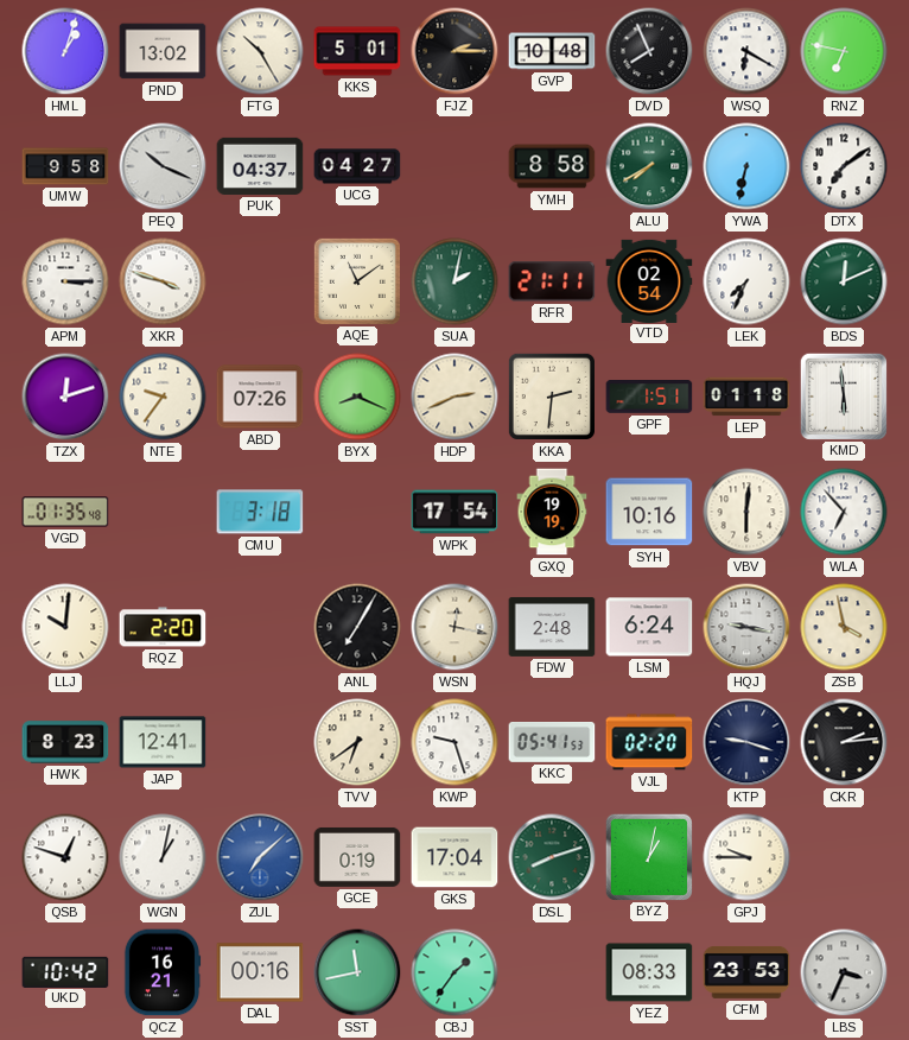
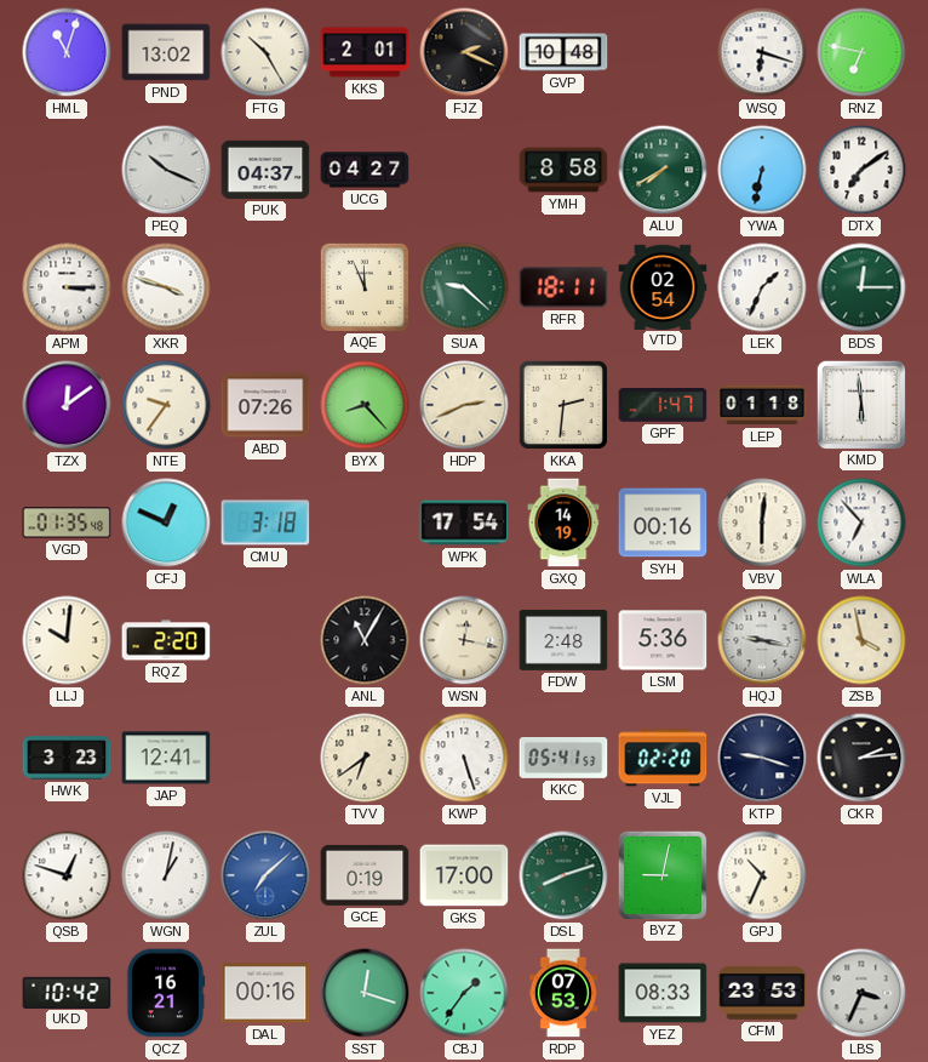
HML: 1:03 -> 11:03
KKS: 5:01 -> 2:01
FJZ: 2:15 -> 2:19
DVD: 7:56 -> none
WSQ: 6:20 -> 6:18
UMW: 9:58 -> none
AQE: 11:09 -> 11:56
SUA: 2:02 -> 9:22
RFR: 21:11 -> 18:11
LEK: 7:34 -> 1:34
BDS: 12:11 -> 12:15
TZX: 12:12 -> 12:09
BYX: 8:19 -> 8:23
GPF: 1:51 -> 1:47
CFJ: none -> 12:49
GXQ: 19:19 -> 14:19
SYH: 10:16 -> 00:16
ANL: 7:05 -> 11:05
LSM: 6:24 -> 5:36
HWK: 8:23 -> 3:23
KWP: 9:27 -> 5:27
GKS: 17:04 -> 17:00
BYZ: 1:02 -> 9:02
GPJ: 9:45 -> 10:34
SST: 11:43 -> 12:18
RDP: none -> 07:53
